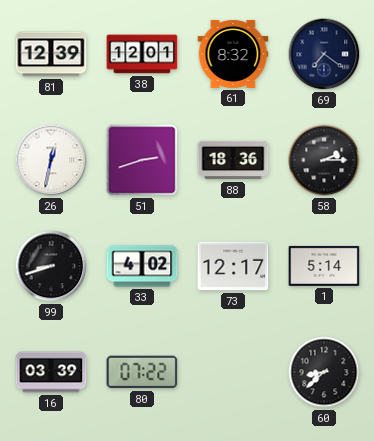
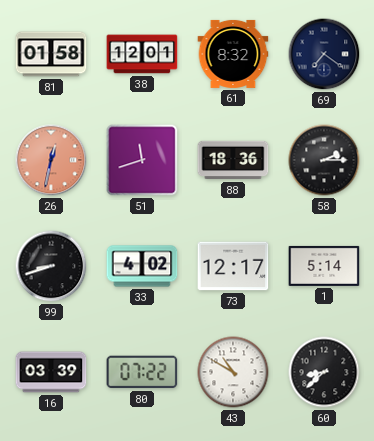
81: 12:39 -> 01:58
26 dial: white -> salmon
51: 2:42 -> 11:42
43: none -> 10:50
